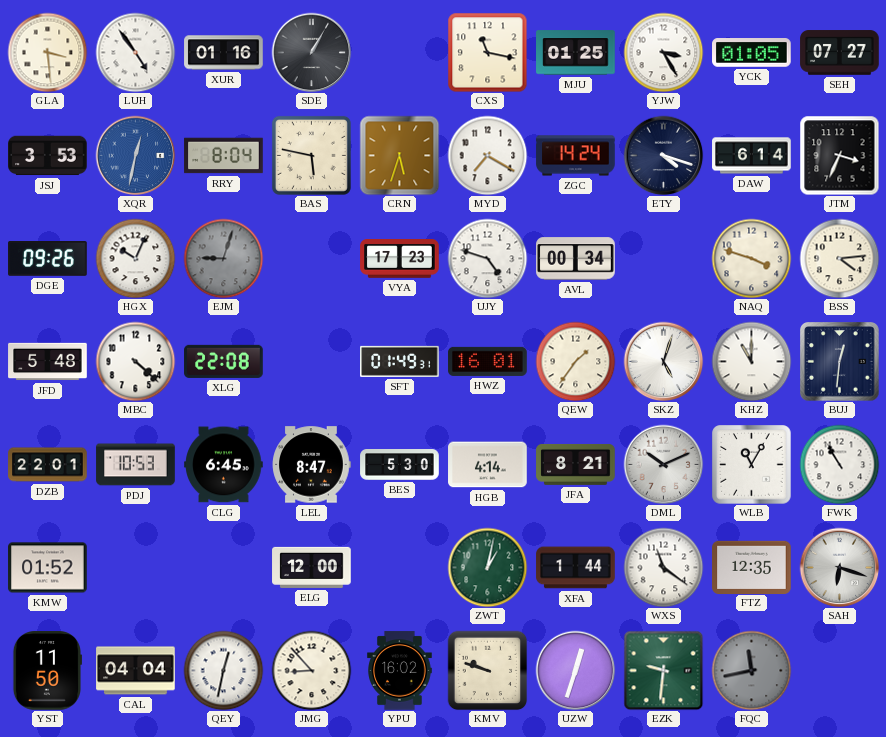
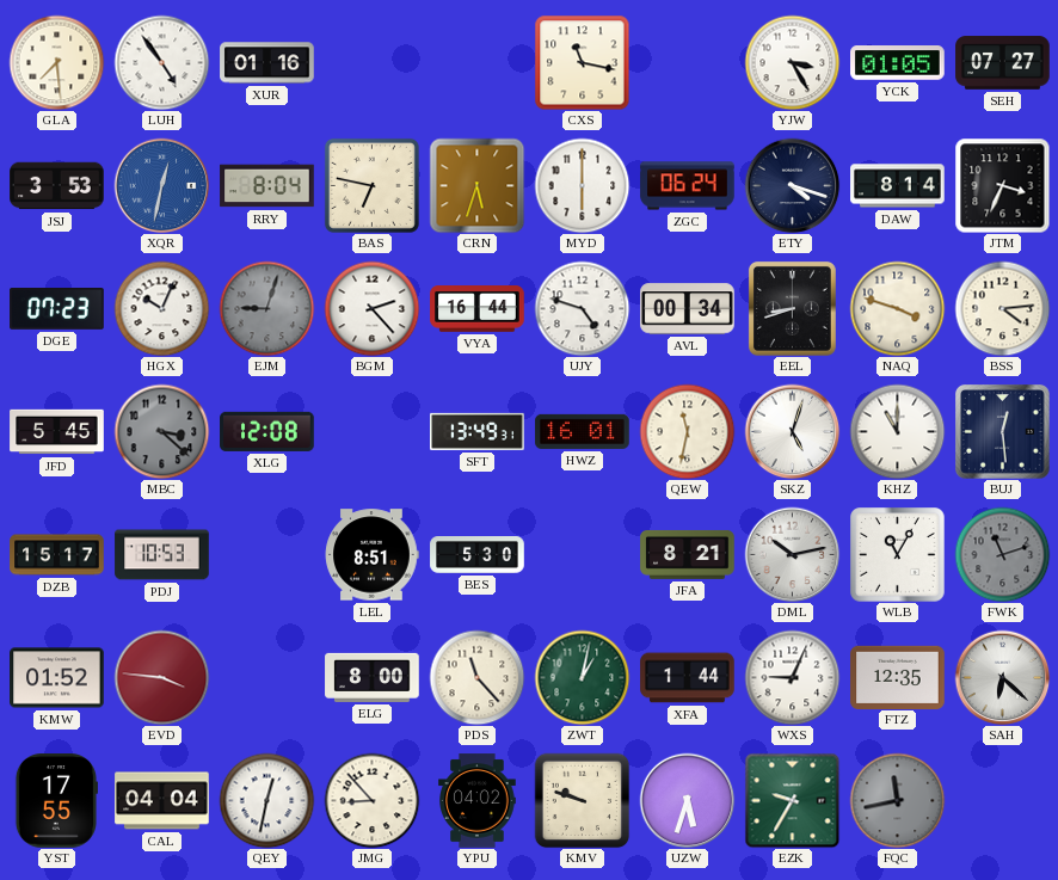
GLA: 3:29 -> 7:29
SDE: 1:05 -> none
MJU: 01:25 -> none
BAS: 5:47 -> 6:47
MYD: 7:20 -> 6:00
ZGC: 14:24 -> 06:24
DAW: 6:14 -> 8:14
DGE: 09:26 -> 07:23
BGM: none -> 2:23
VYA: 17:23 -> 16:44
EEL: none -> 8:42
JFD: 5:48 -> 5:45
MBC: 4:22 -> 3:22
MBC dial: white -> grey
XLG: 22:08 -> 12:08
SFT: 01:49 -> 13:49
QEW: 1:36 -> 11:32
BUJ: 12:31 -> 12:29
DZB: 22:01 -> 15:17
CLG: 6:45 -> none
LEL: 8:47 -> 8:51
HGB: 4:14 -> none
DML: 10:11 -> 10:13
FWK: 10:55 -> 11:12
FWK dial: white -> grey
EVD: none -> 3:46
ELG: 12:00 -> 8:00
PDS: none -> 11:23
WXS: 11:21 -> 9:04
SAH: 6:18 -> 6:22
YST: 11:50 -> 17:55
YPU: 16:02 -> 04:02
UZW: 12:33 -> 5:33
EZK: 9:31 -> 9:35
